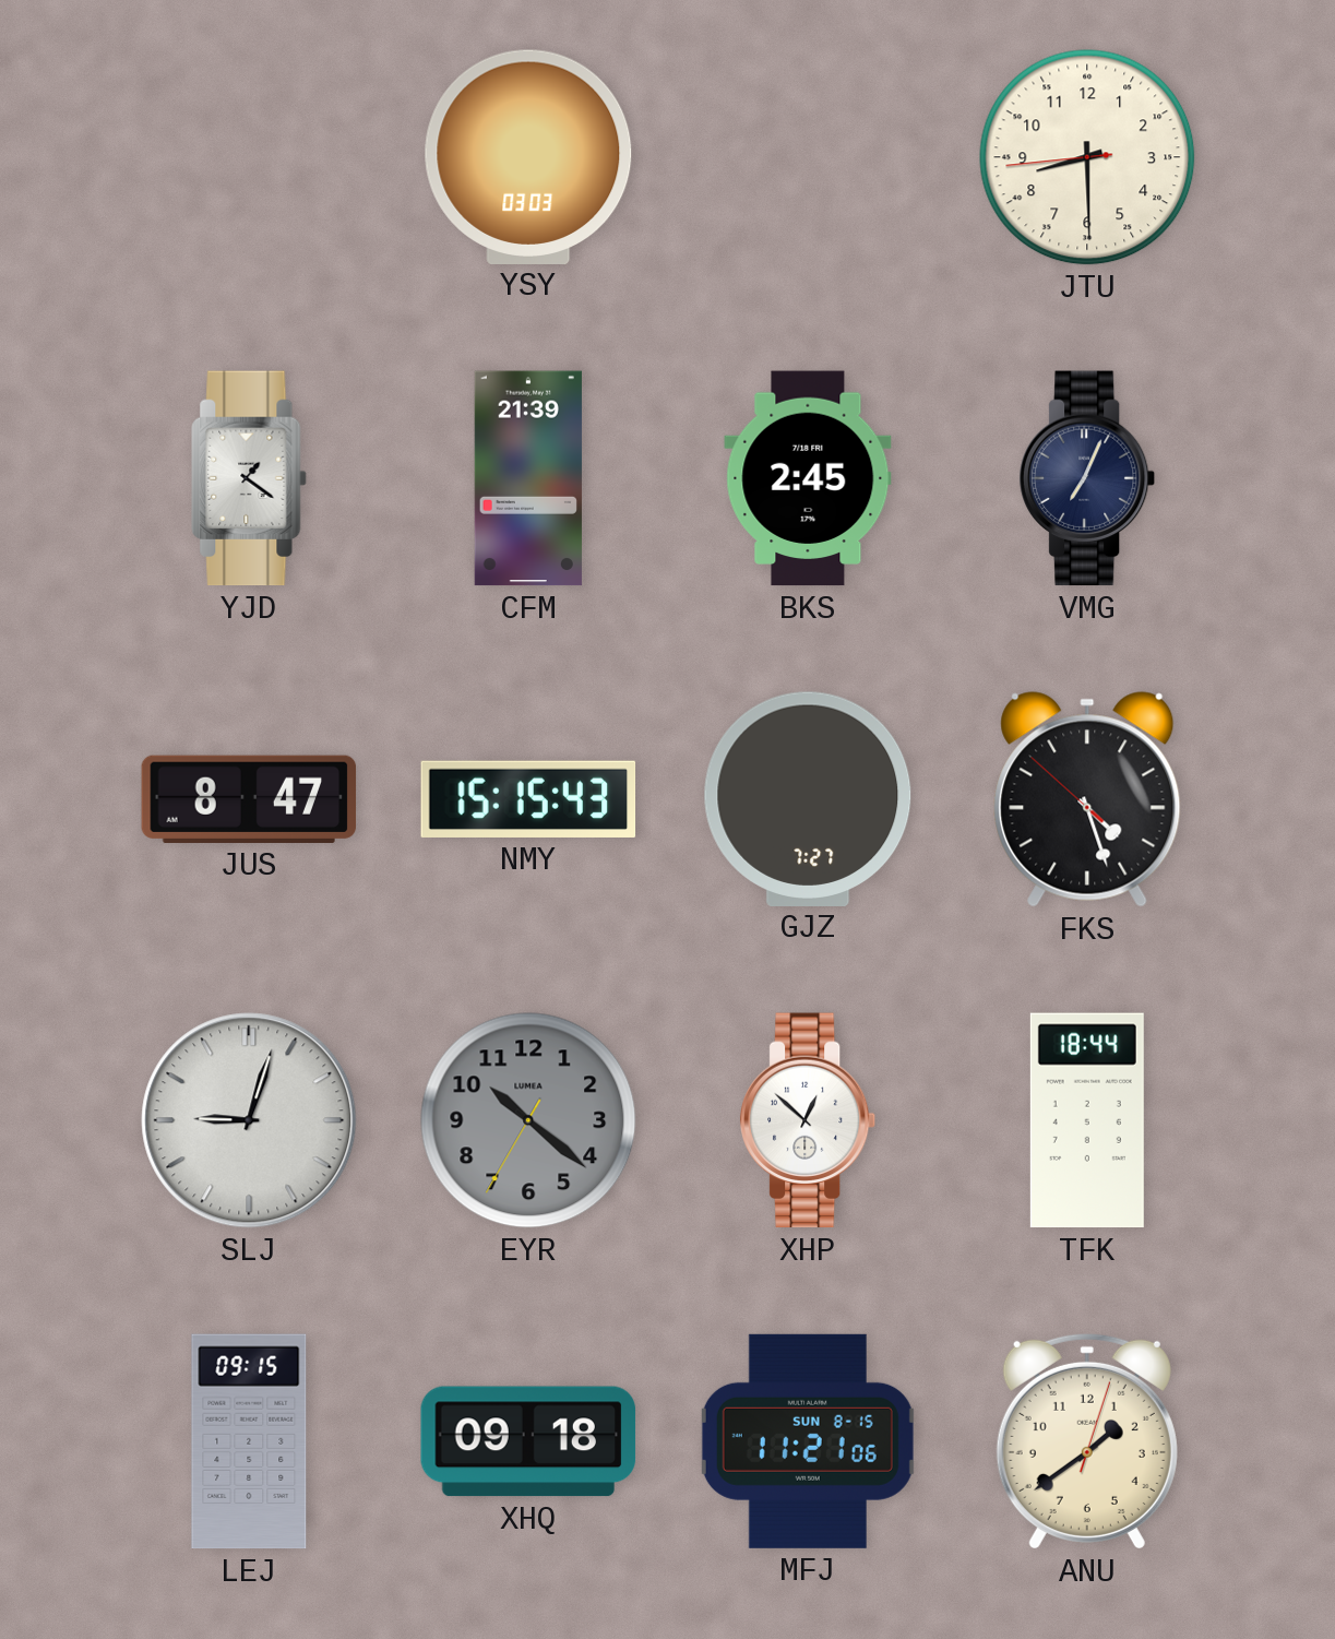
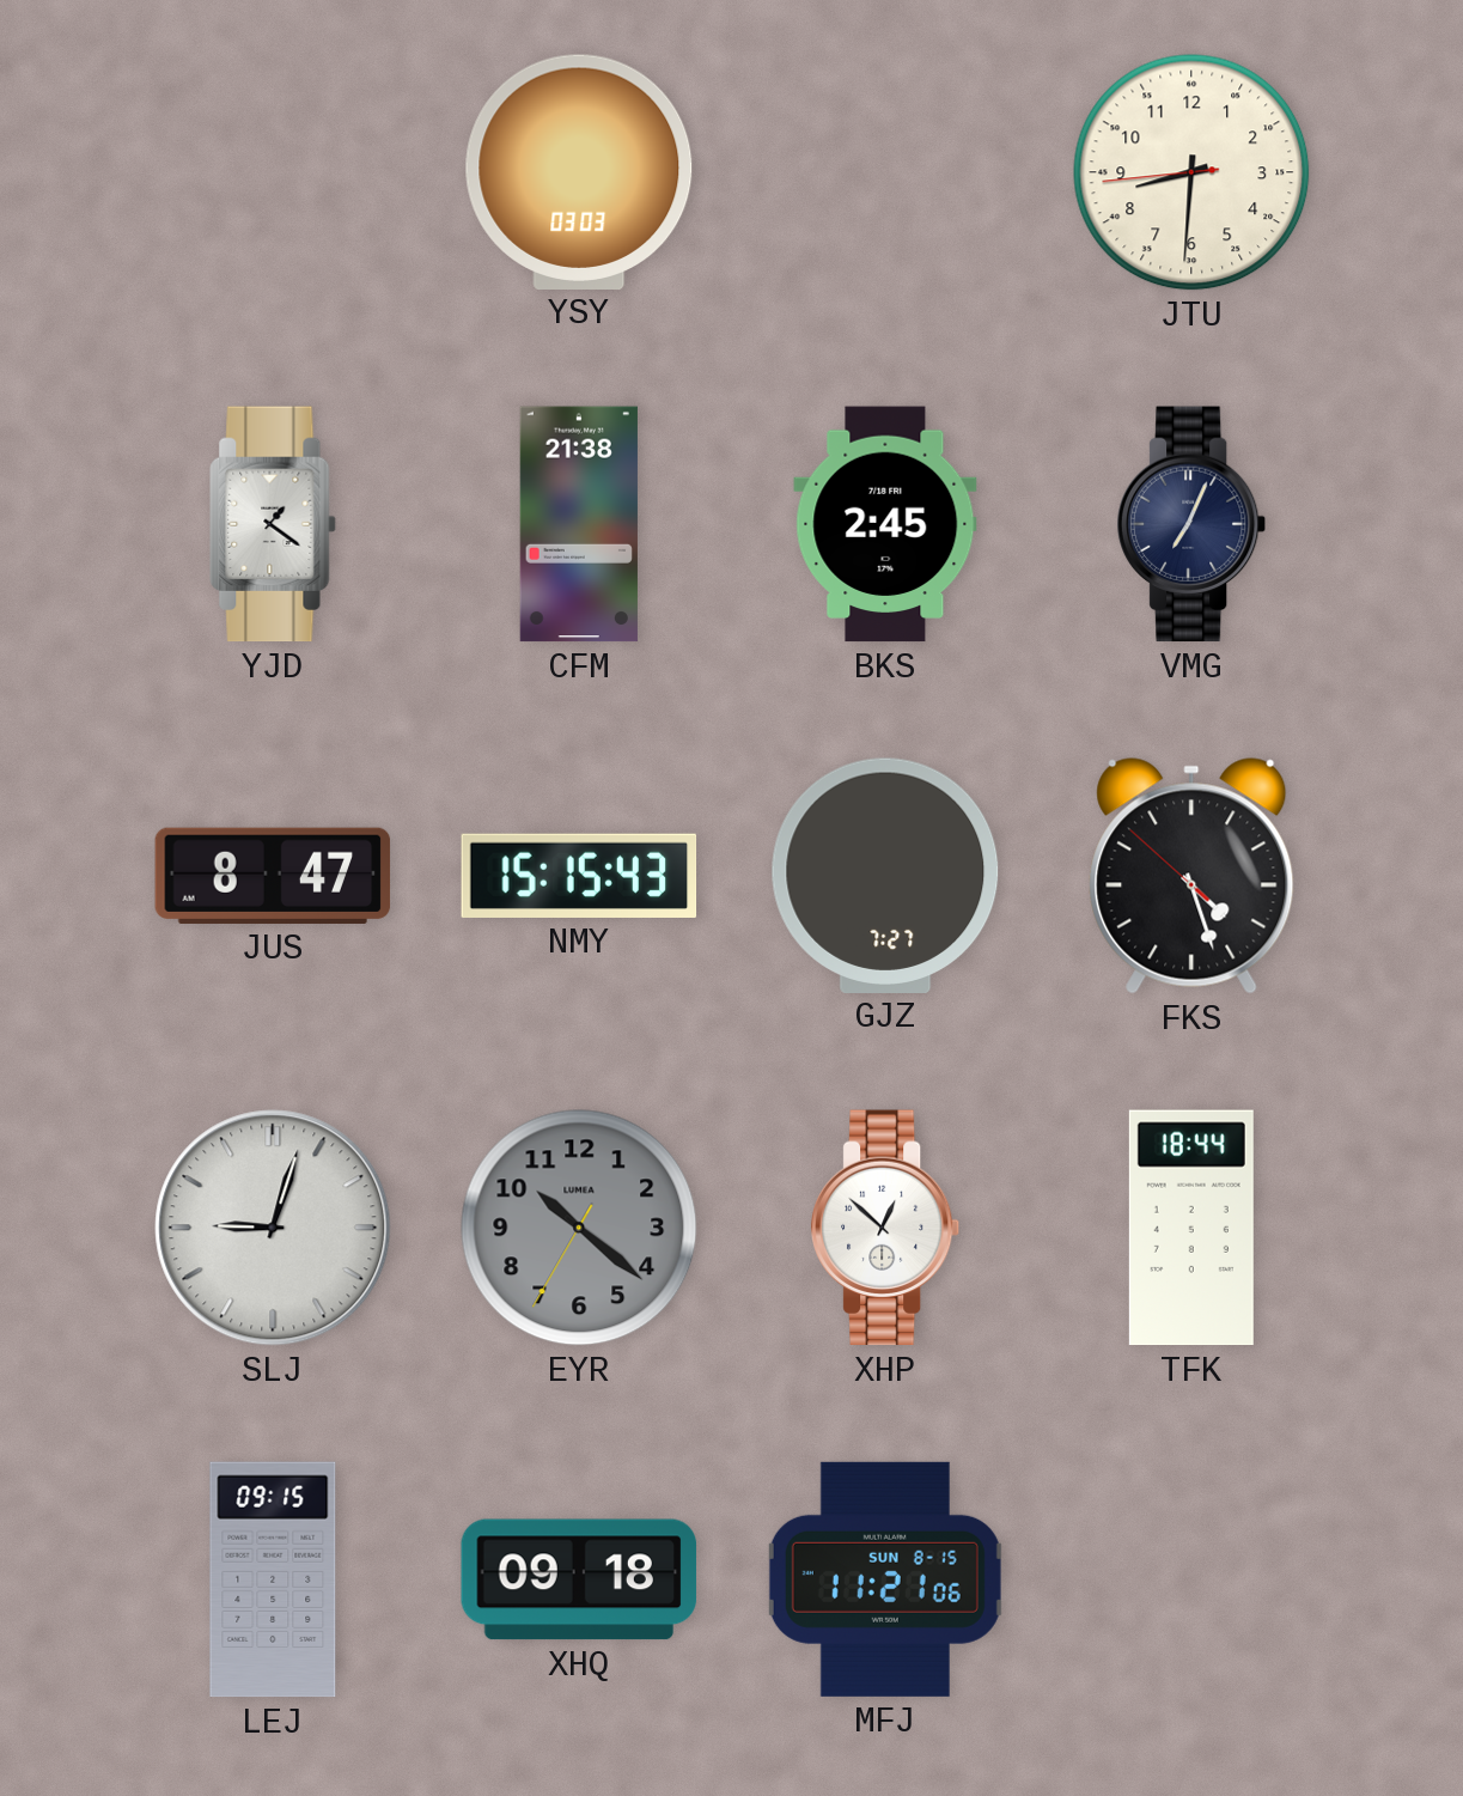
JTU: 8:29 -> 8:30
CFM: 21:39 -> 21:38
ANU: 1:39 -> none
